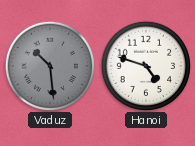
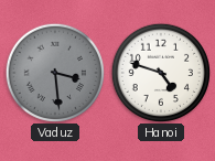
Vaduz: 10:29 -> 3:29
